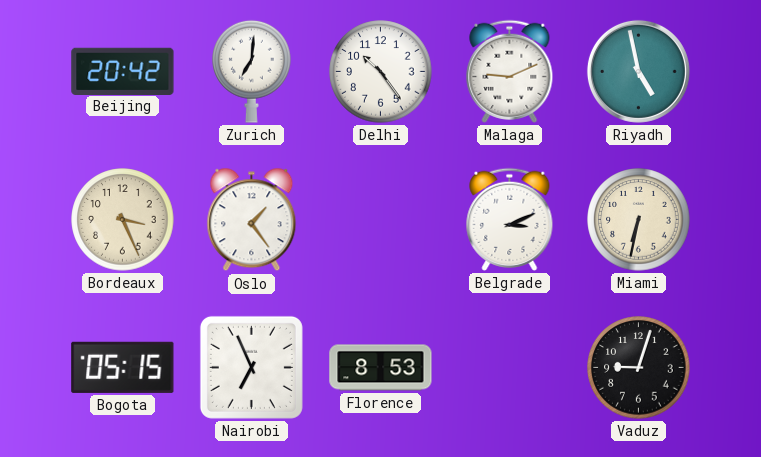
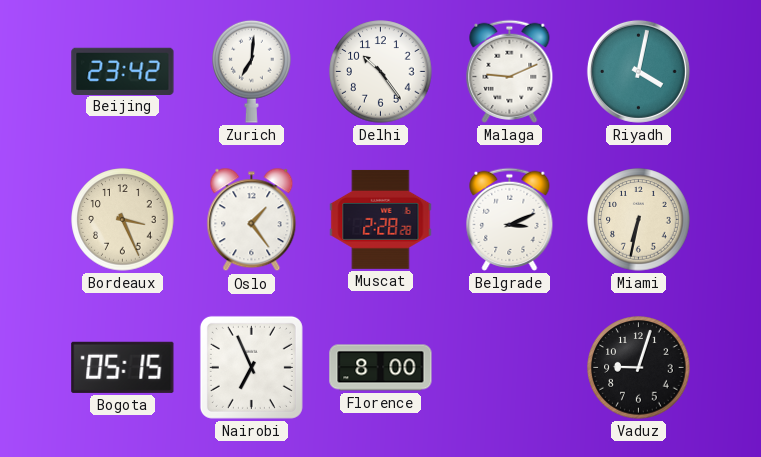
Beijing: 20:42 -> 23:42
Riyadh: 4:58 -> 4:02
Muscat: none -> 2:28
Florence: 8:53 -> 8:00
